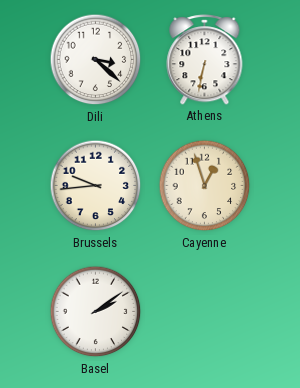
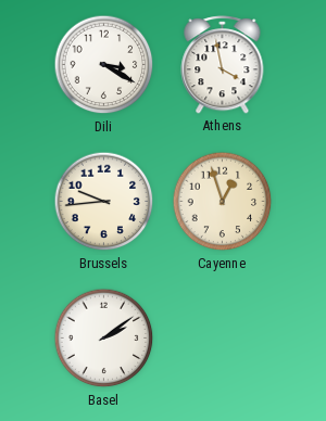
Dili: 3:22 -> 3:20
Athens: 6:32 -> 3:58
